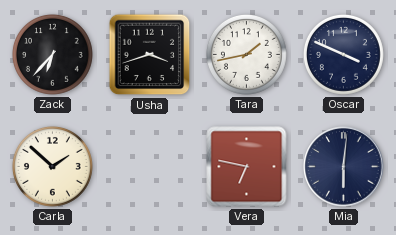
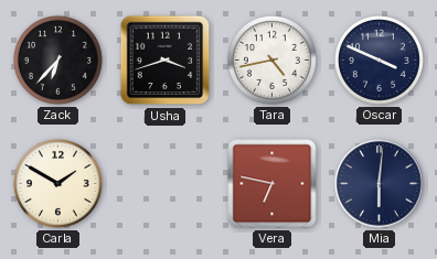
Tara: 1:43 -> 4:43
Carla: 1:52 -> 1:50
